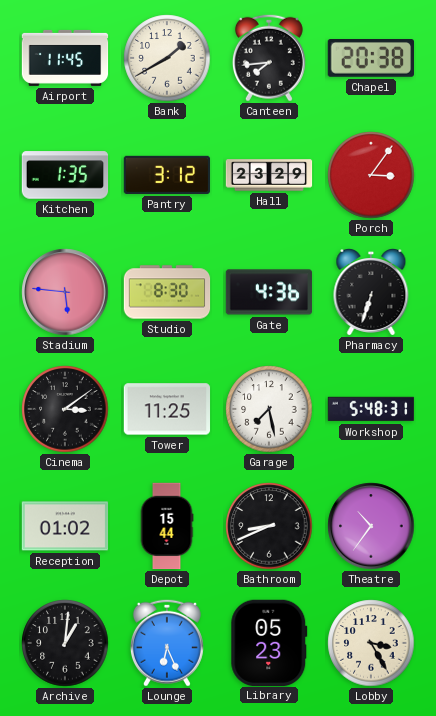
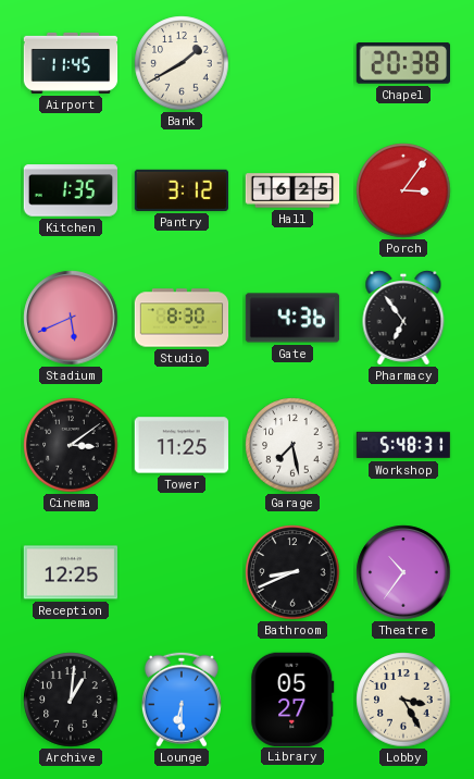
Canteen: 7:44 -> none
Hall: 23:29 -> 16:25
Stadium: 5:46 -> 5:41
Pharmacy: 6:33 -> 6:54
Reception: 01:02 -> 12:25
Depot: 15:44 -> none
Lounge: 6:26 -> 6:30
Library: 05:23 -> 05:27
